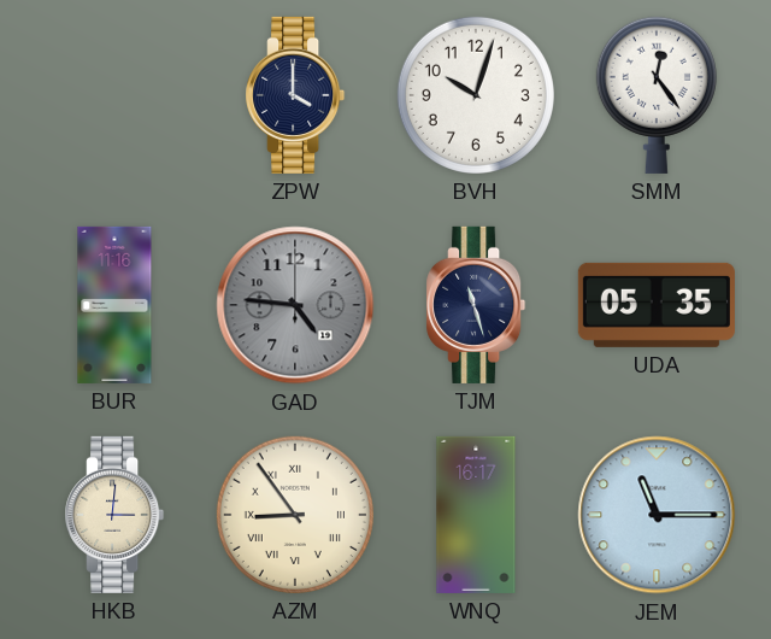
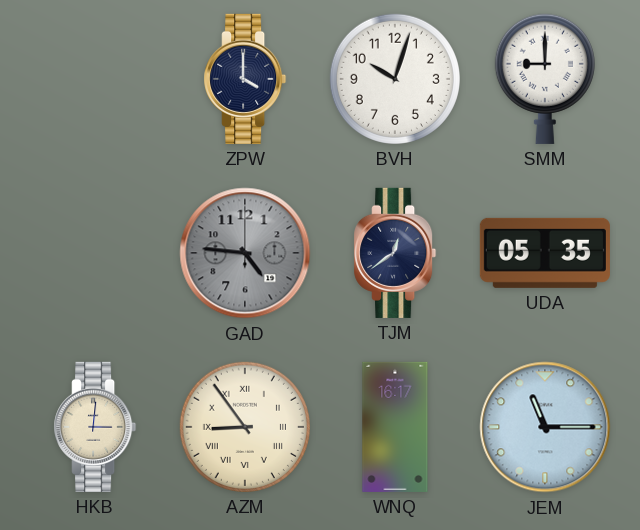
SMM: 12:24 -> 9:00
BUR: 11:16 -> none
TJM: 11:27 -> 12:39
